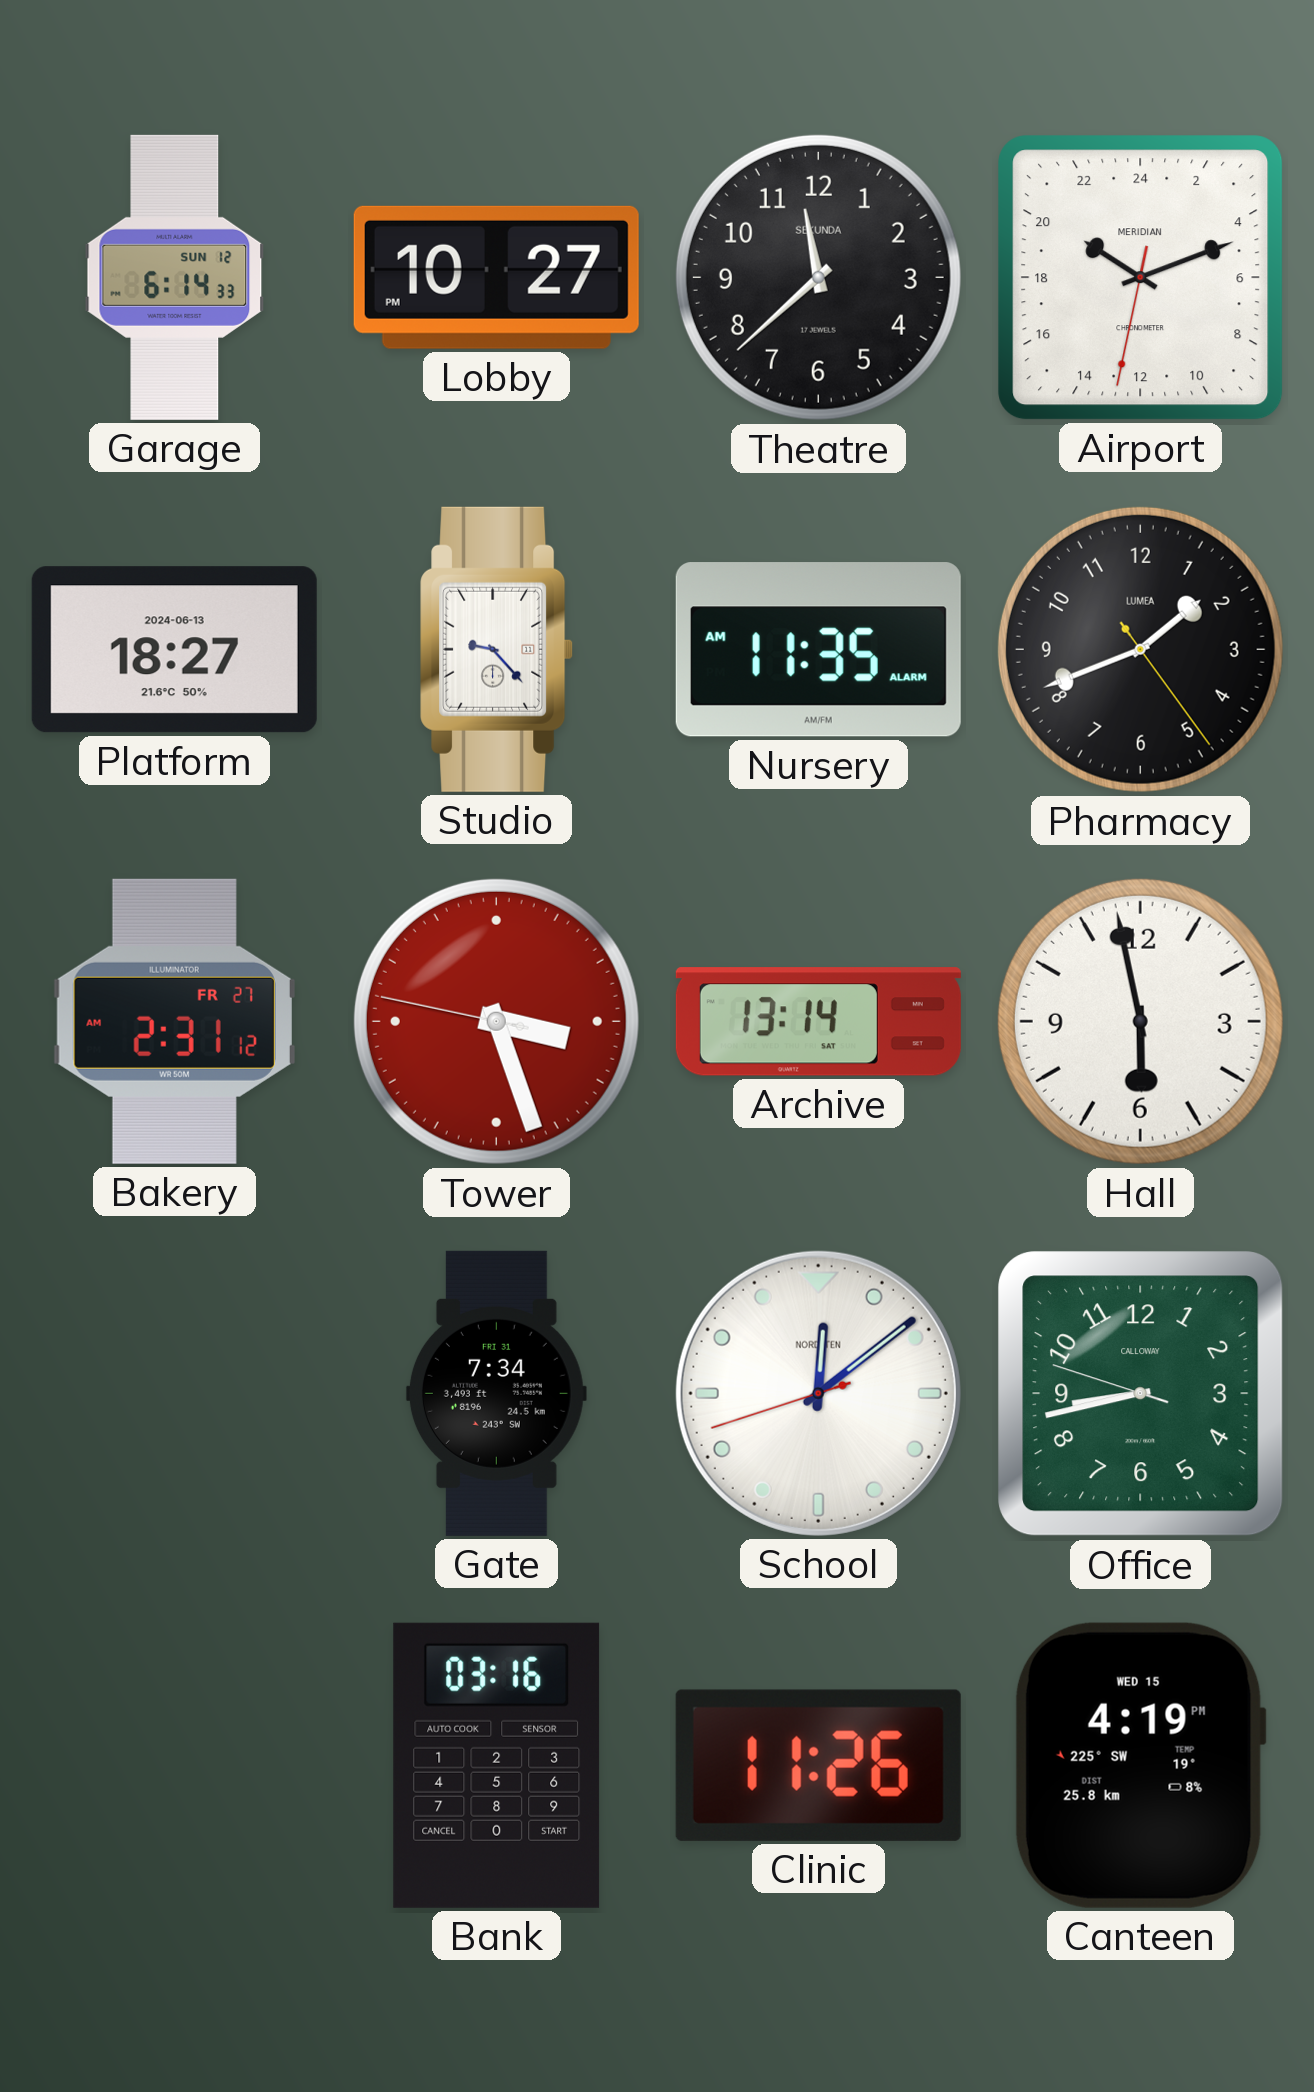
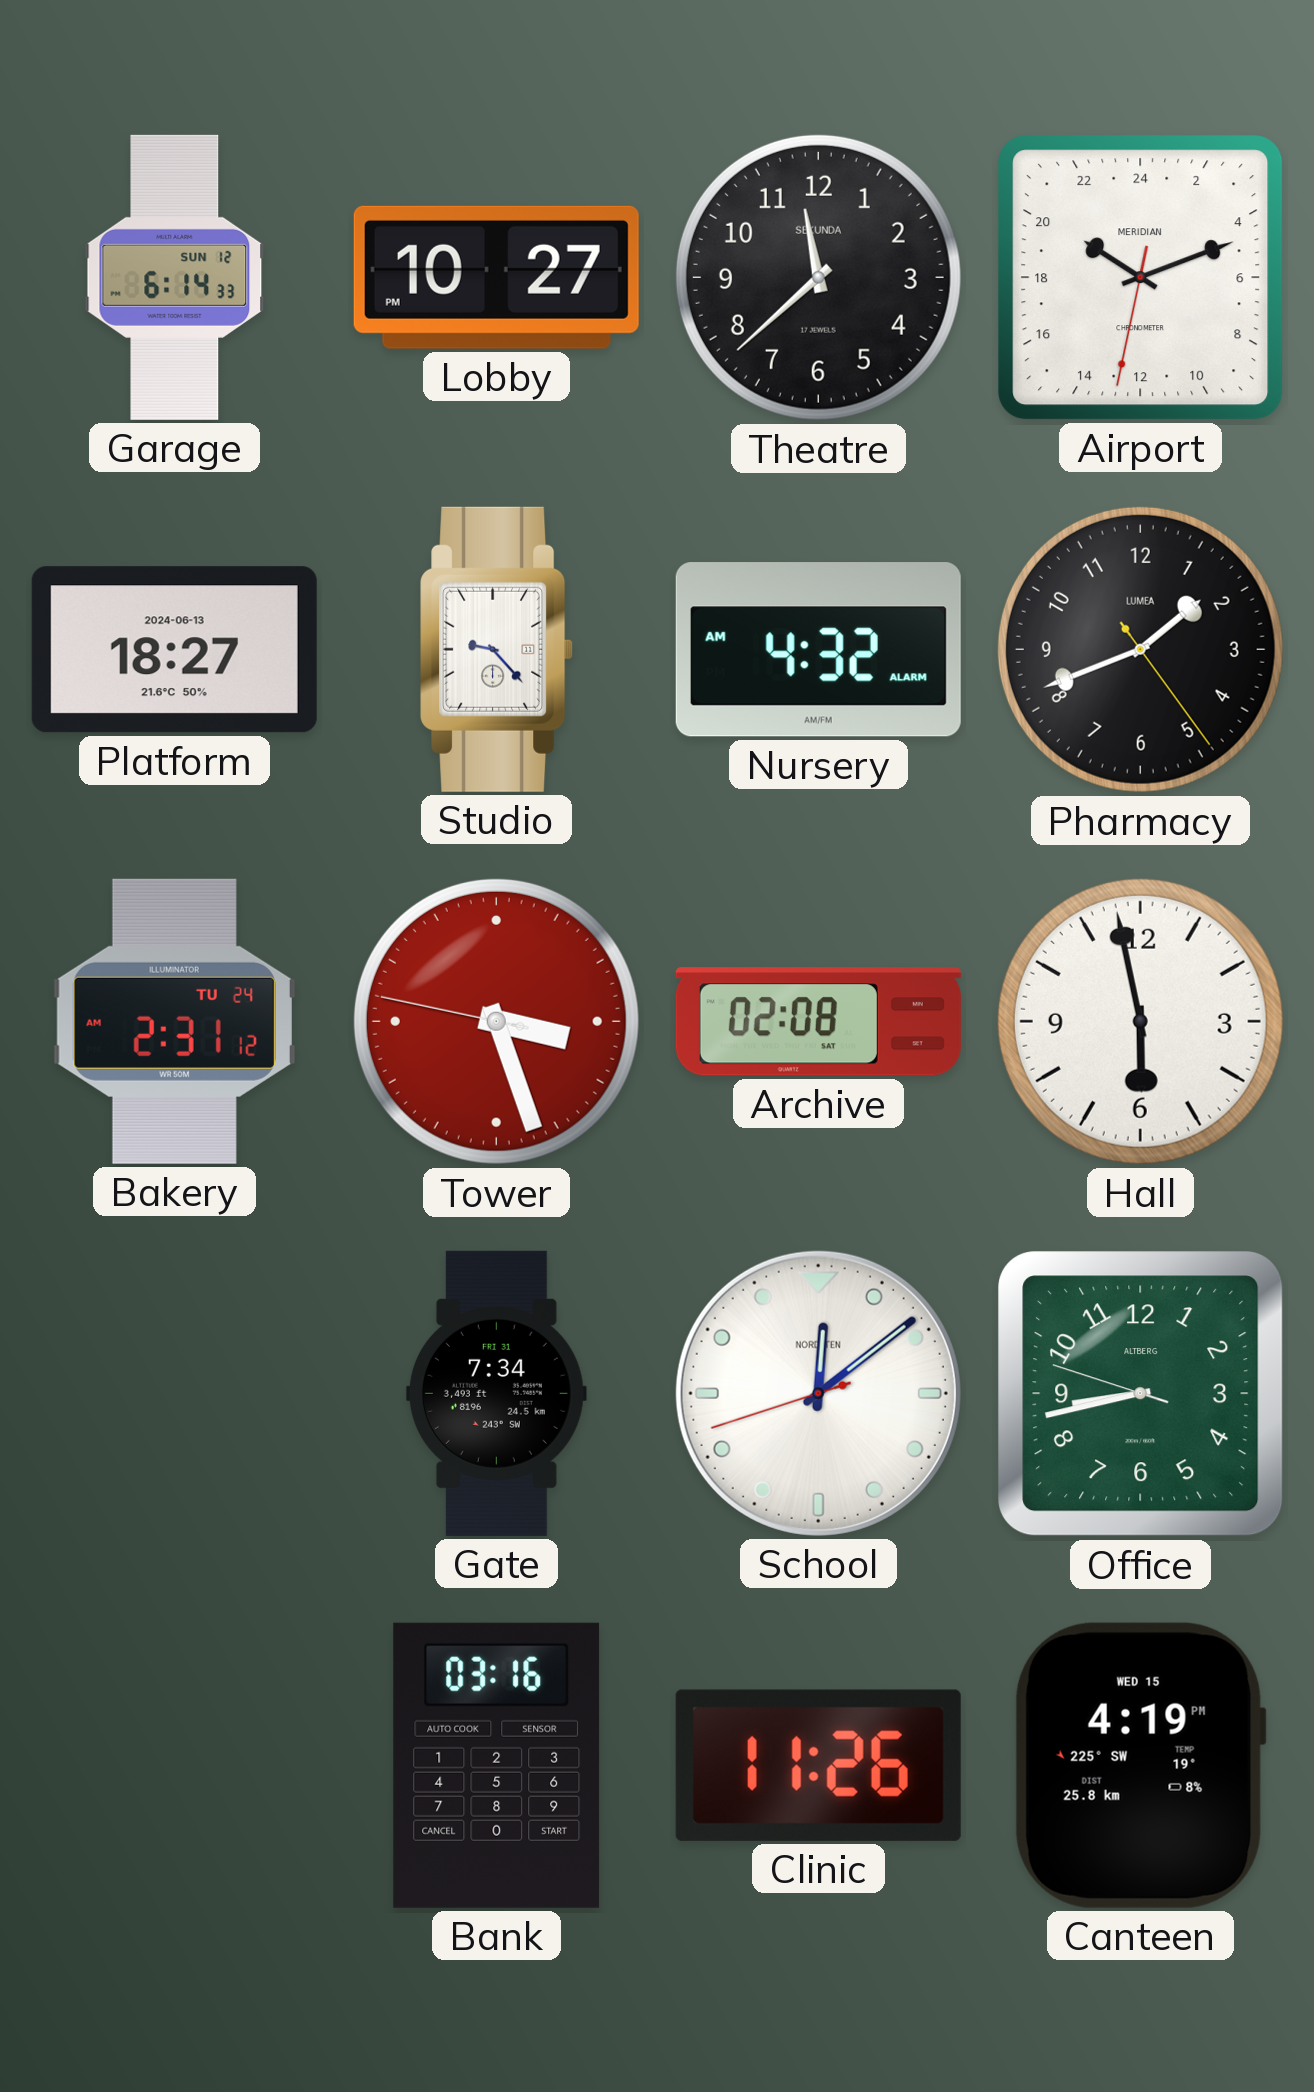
Nursery: 11:35 -> 4:32
Bakery date: FR 27 -> TU 24
Archive: 13:14 -> 02:08
Office brand: CALLOWAY -> ALTBERG
